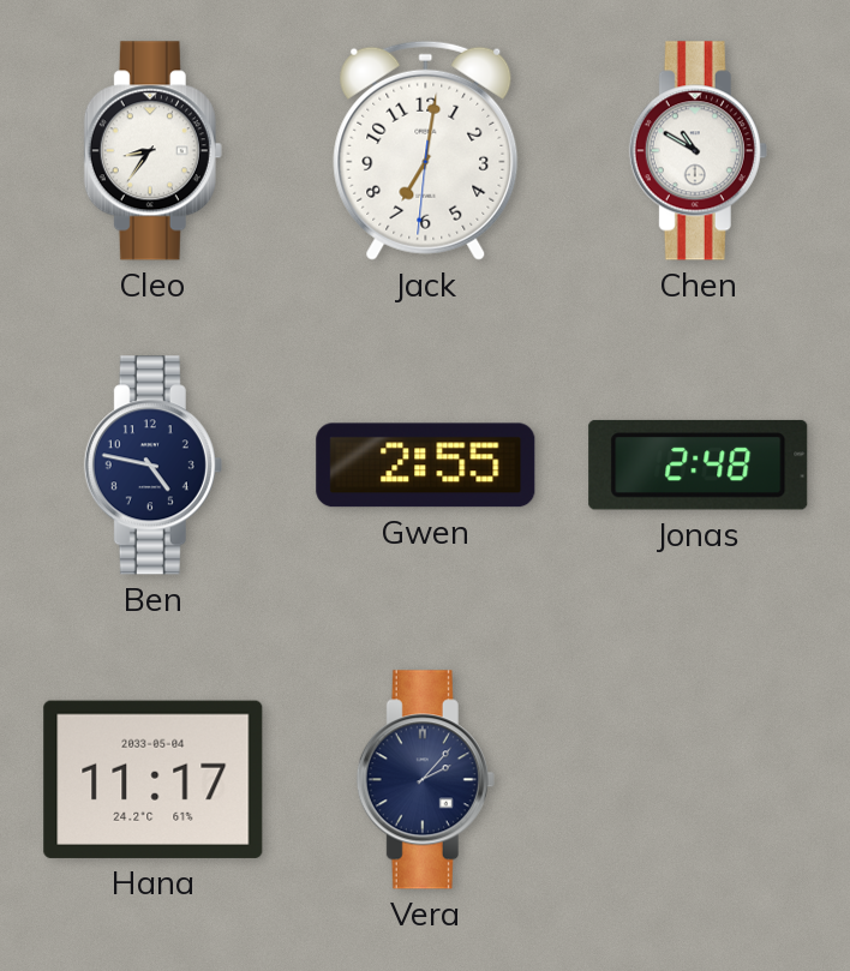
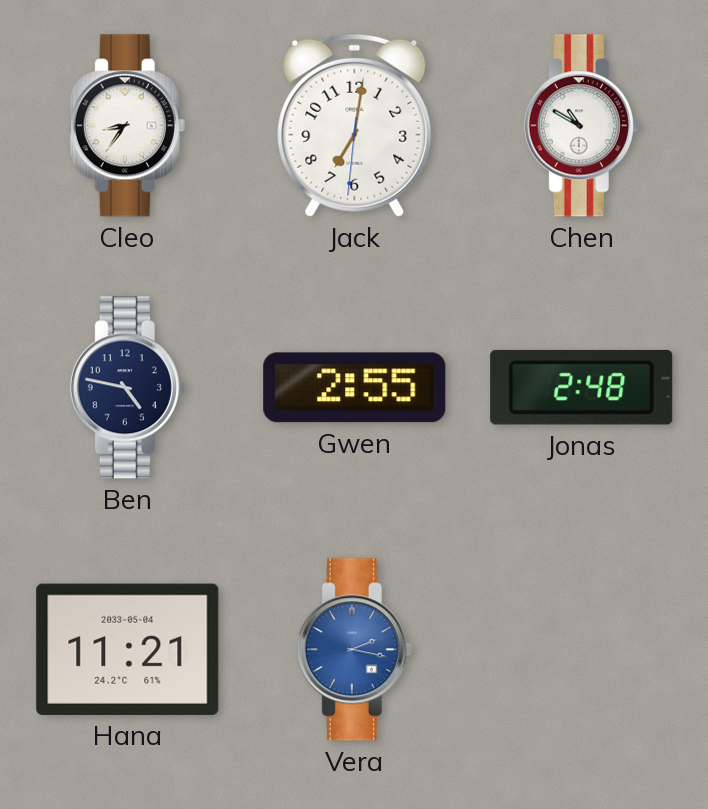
Hana: 11:17 -> 11:21
Vera: 2:07 -> 2:17
Vera dial: navy -> blue
